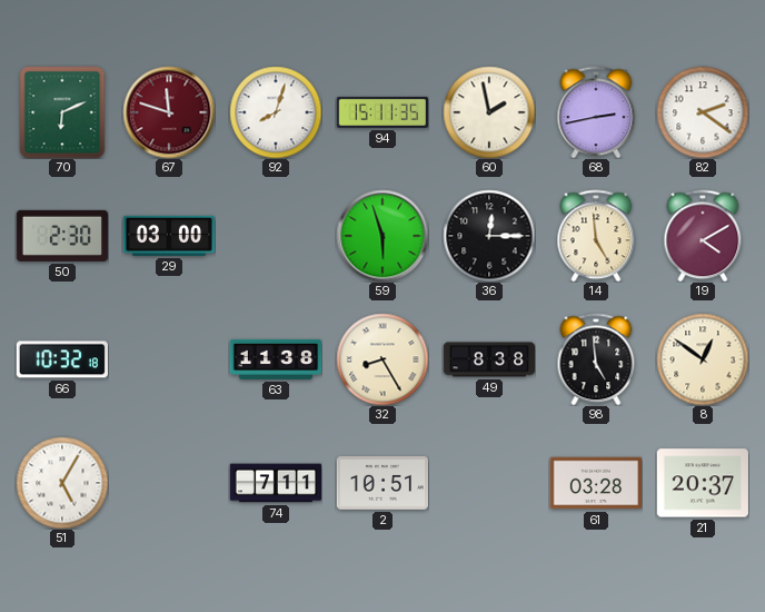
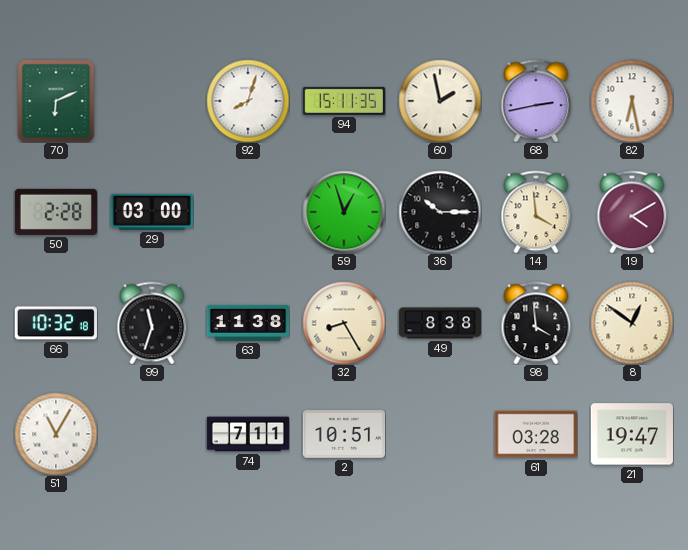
67: 11:48 -> none
82: 2:21 -> 6:28
50: 2:30 -> 2:28
59: 5:57 -> 12:57
36: 12:15 -> 10:15
14: 4:59 -> 3:59
99: none -> 11:33
98: 4:59 -> 3:59
51: 5:05 -> 11:05
21: 20:37 -> 19:47
